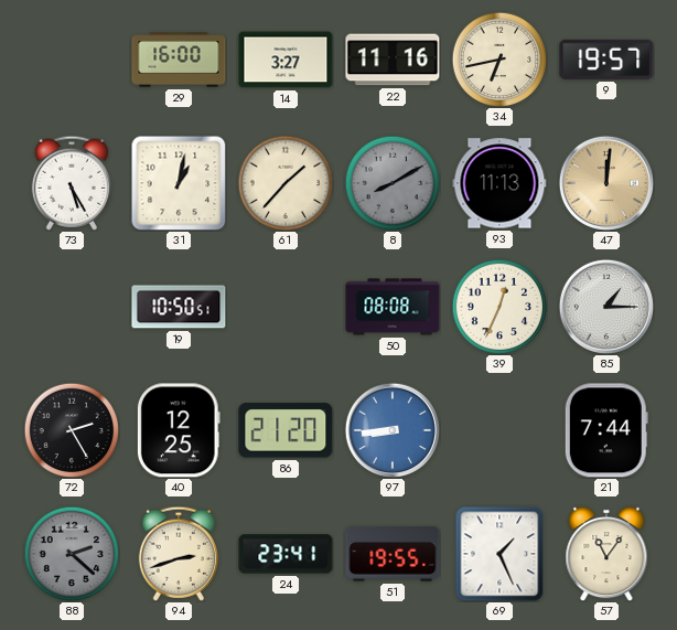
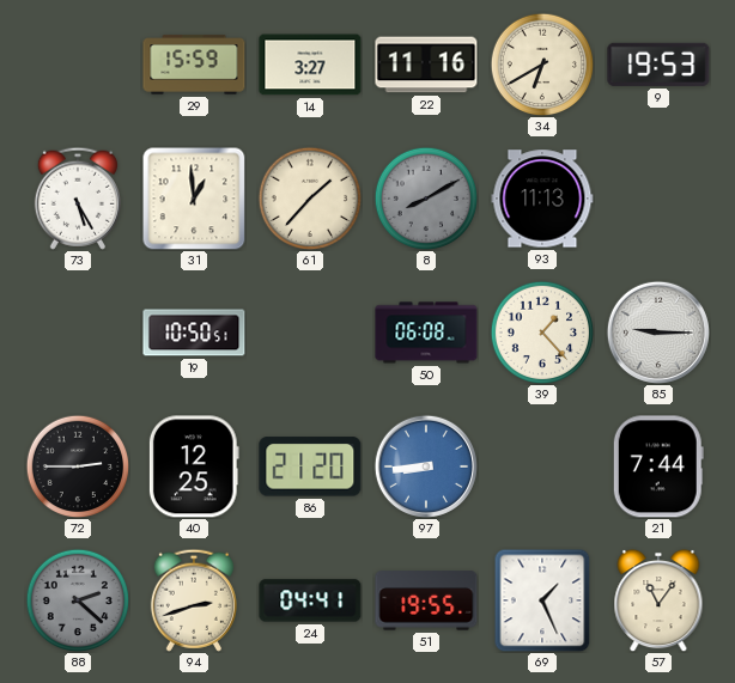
29: 16:00 -> 15:59
34: 6:43 -> 6:40
9: 19:57 -> 19:53
31: 1:02 -> 12:59
47: 12:01 -> none
50: 08:08 -> 06:08
39: 12:34 -> 1:23
85: 1:15 -> 9:15
72: 2:25 -> 2:45
24: 23:41 -> 04:41
